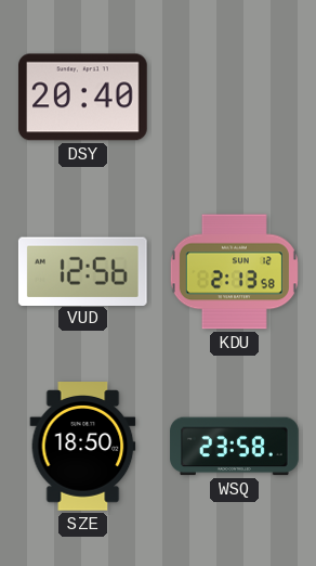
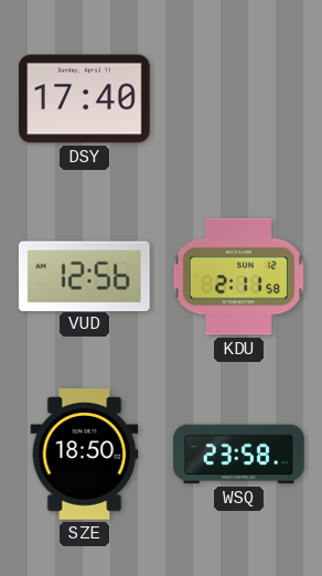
DSY: 20:40 -> 17:40
KDU: 2:13 -> 2:11
